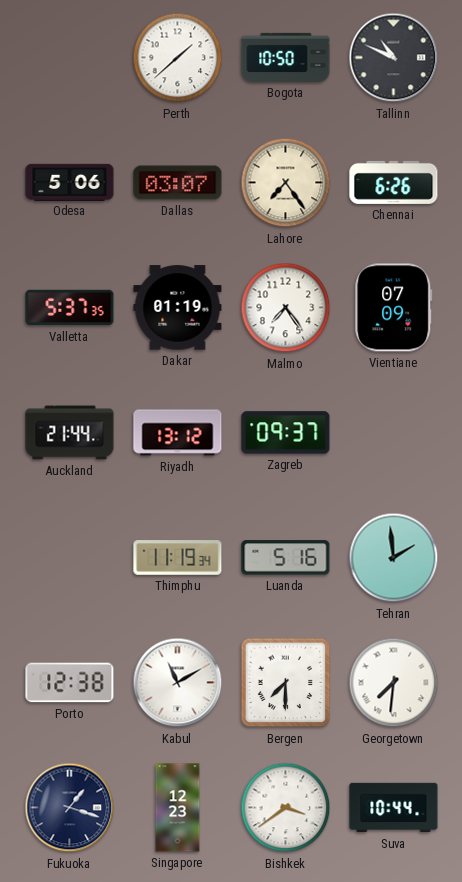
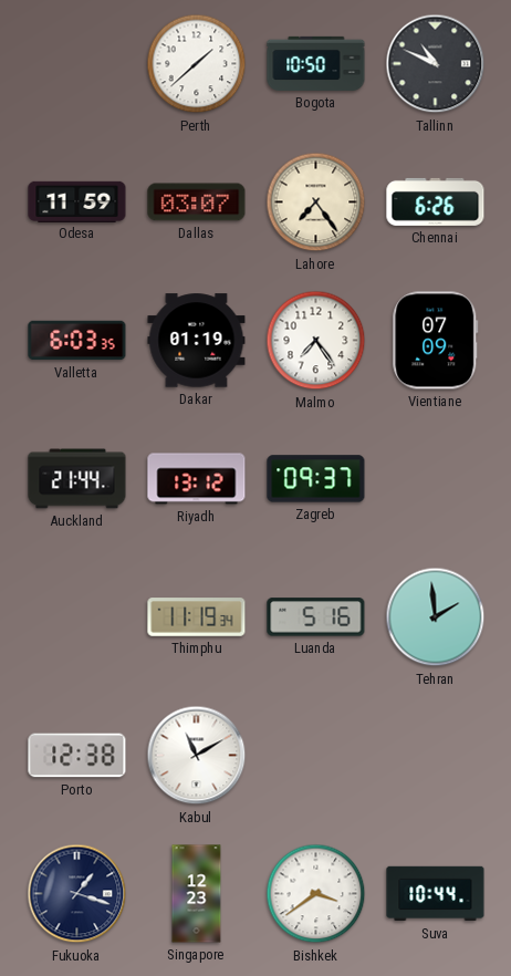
Odesa: 5:06 -> 11:59
Valletta: 5:37 -> 6:03
Bergen: 7:30 -> none
Georgetown: 7:31 -> none
